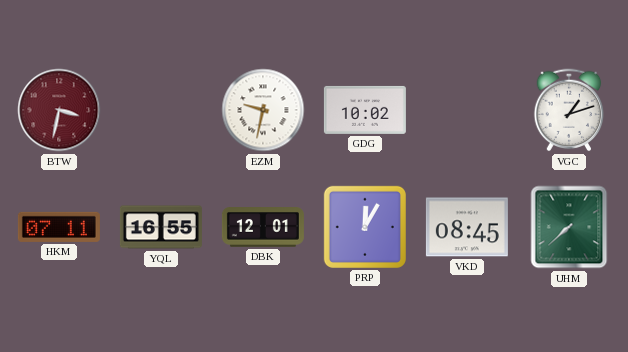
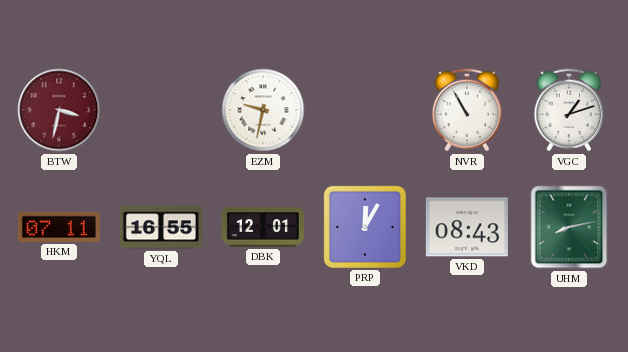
GDG: 10:02 -> none
NVR: none -> 10:55
VKD: 08:45 -> 08:43
UHM: 7:38 -> 8:13
